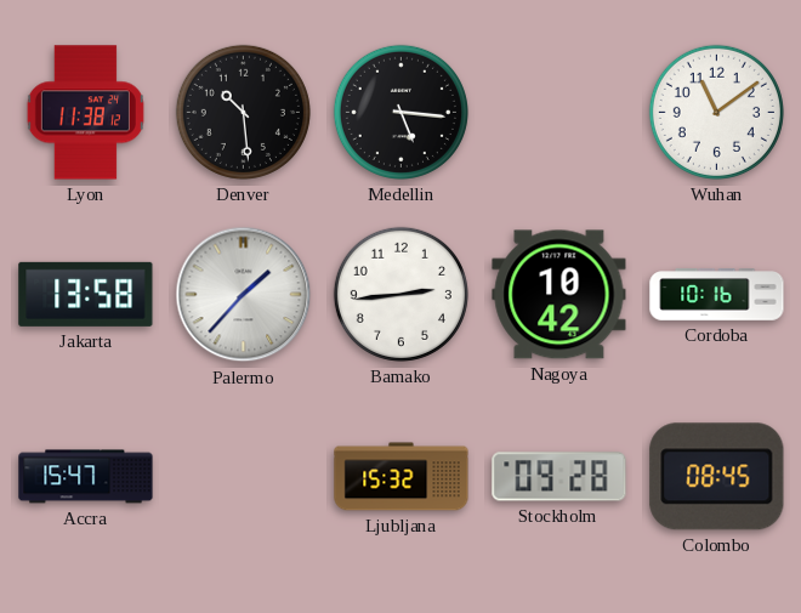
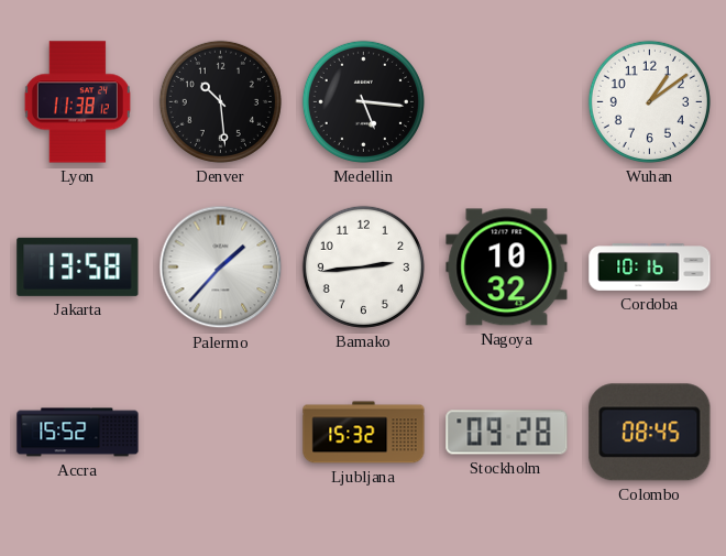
Wuhan: 11:09 -> 1:09
Nagoya: 10:42 -> 10:32
Accra: 15:47 -> 15:52
